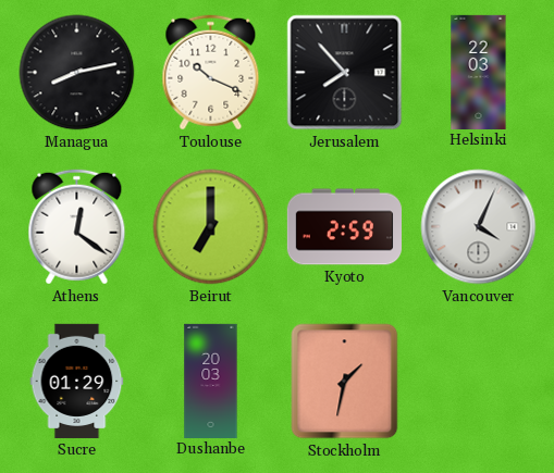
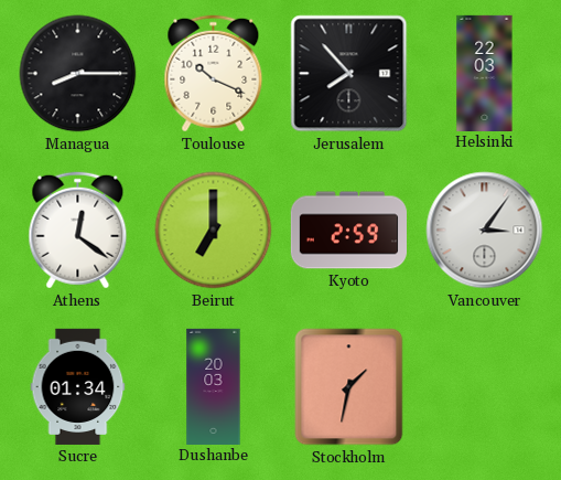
Managua: 8:13 -> 8:15
Vancouver: 4:04 -> 3:06
Sucre: 01:29 -> 01:34
